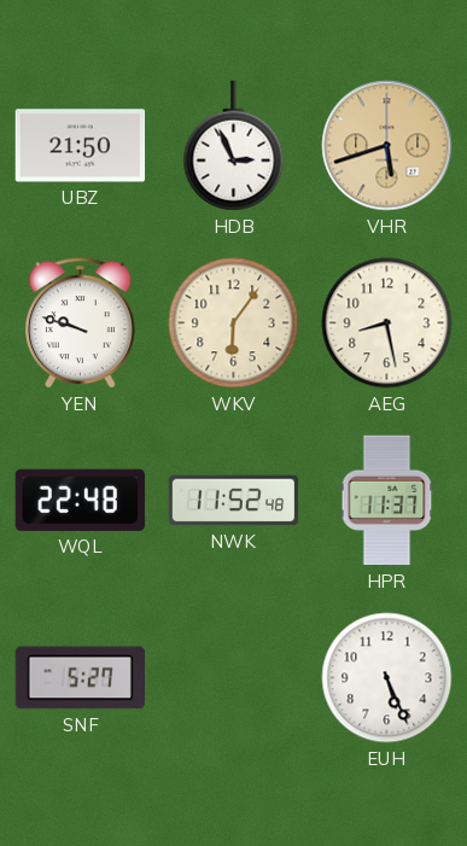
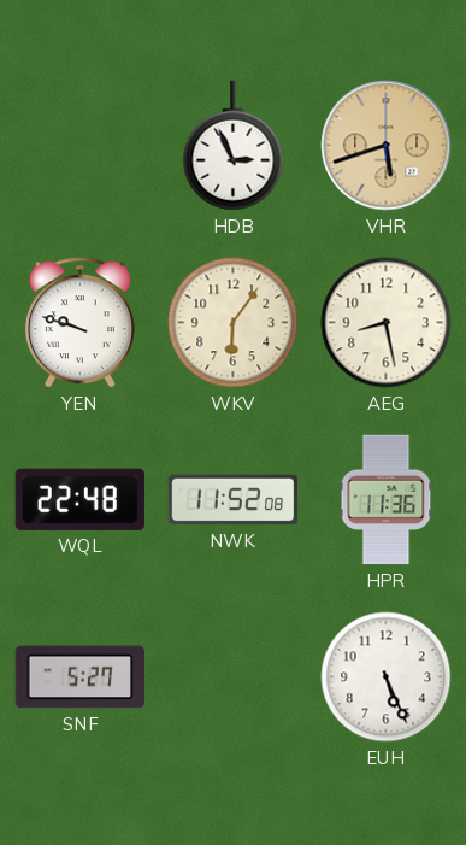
UBZ: 21:50 -> none
NWK: 11:52:48 -> 11:52:08
HPR: 11:37 -> 11:36
